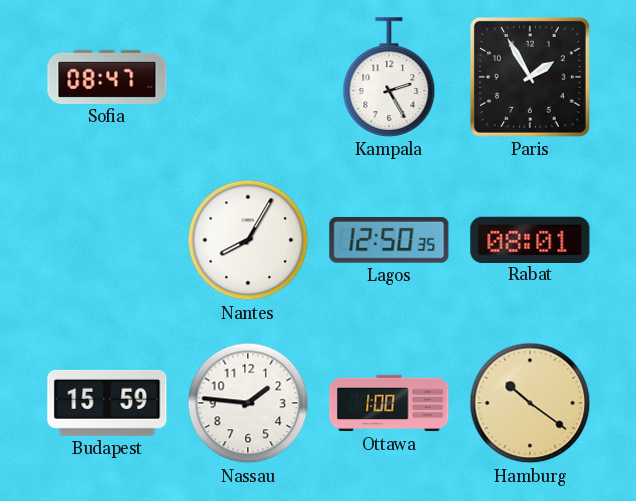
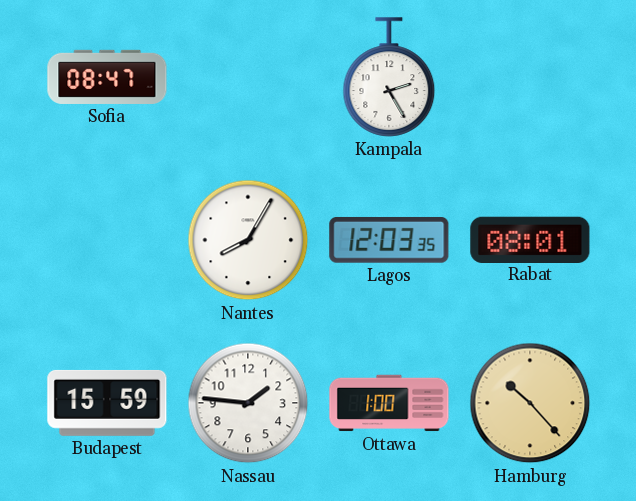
Paris: 1:55 -> none
Lagos: 12:50 -> 12:03
Hamburg: 10:21 -> 10:23
